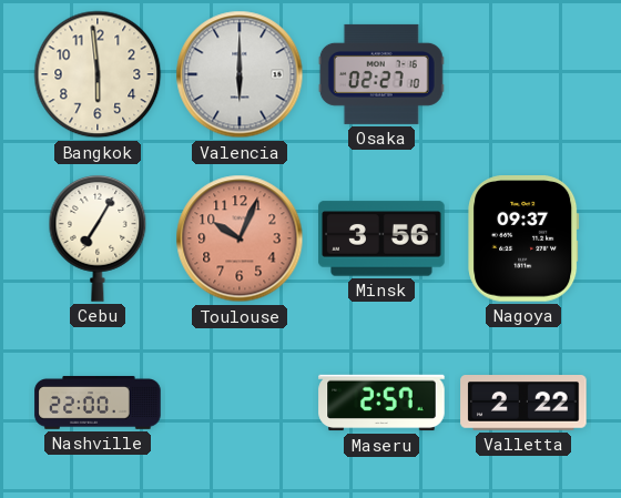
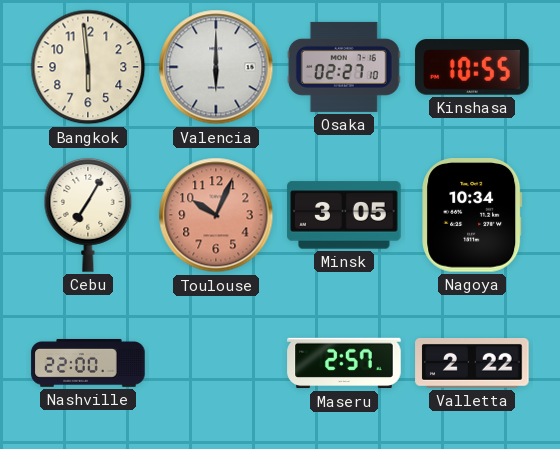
Kinshasa: none -> 10:55
Minsk: 3:56 -> 3:05
Nagoya: 09:37 -> 10:34
